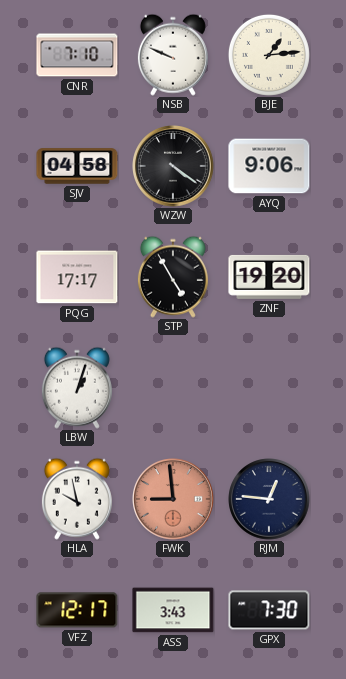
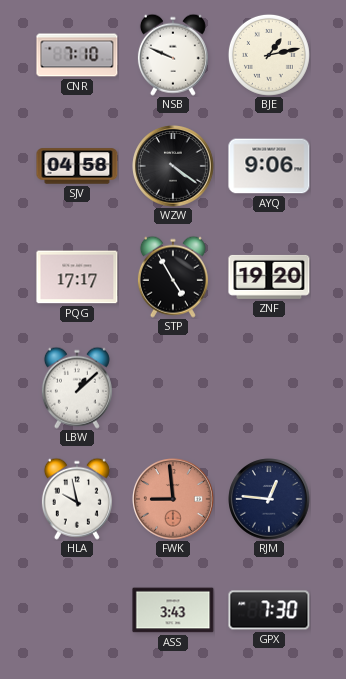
BJE: 1:14 -> 1:13
LBW: 1:03 -> 1:08
VFZ: 12:17 -> none
